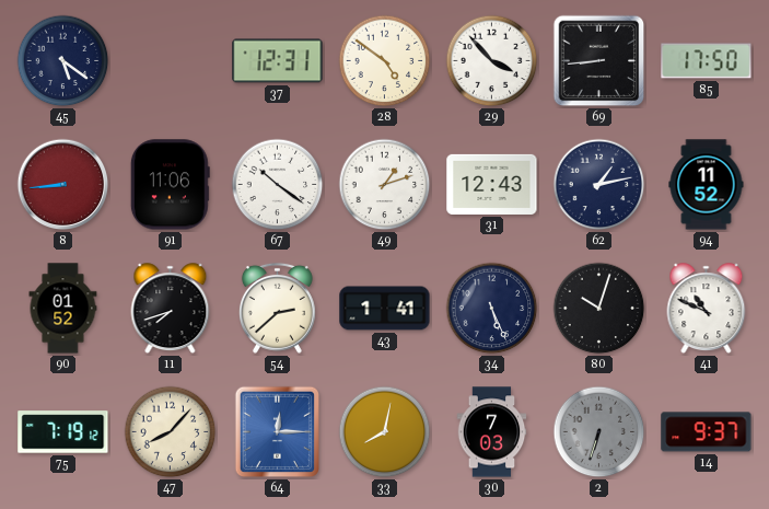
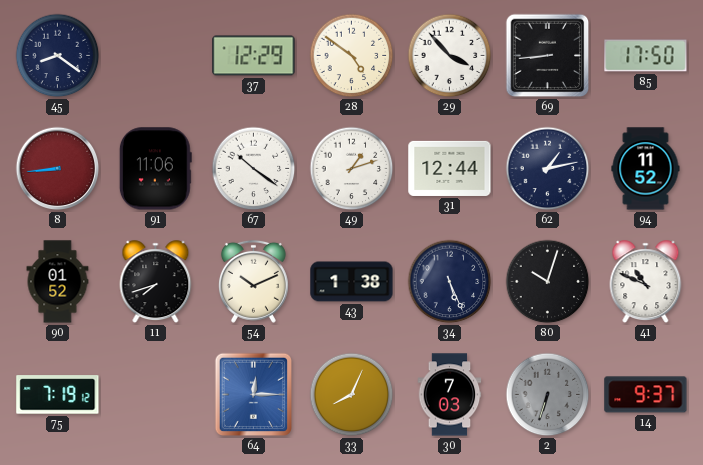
45: 5:21 -> 8:21
37: 12:31 -> 12:29
31: 12:43 -> 12:44
54: 2:38 -> 10:11
43: 1:41 -> 1:38
47: 8:07 -> none
33: 8:02 -> 8:04
